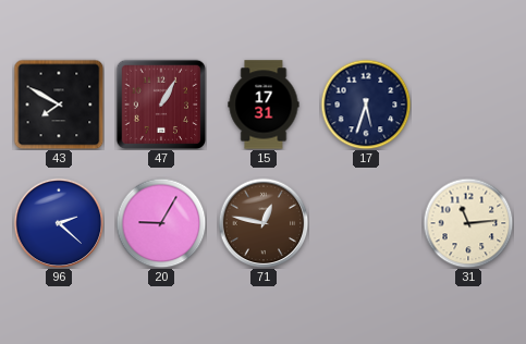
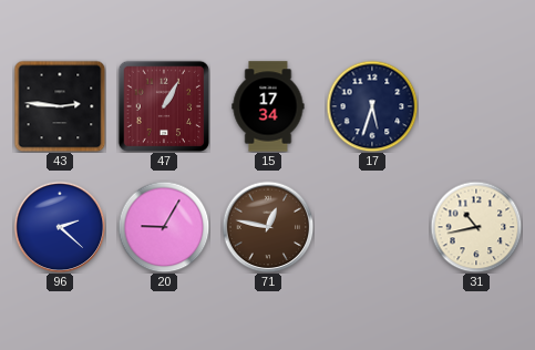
43: 7:50 -> 2:46
15: 17:31 -> 17:34
31: 11:14 -> 10:43
